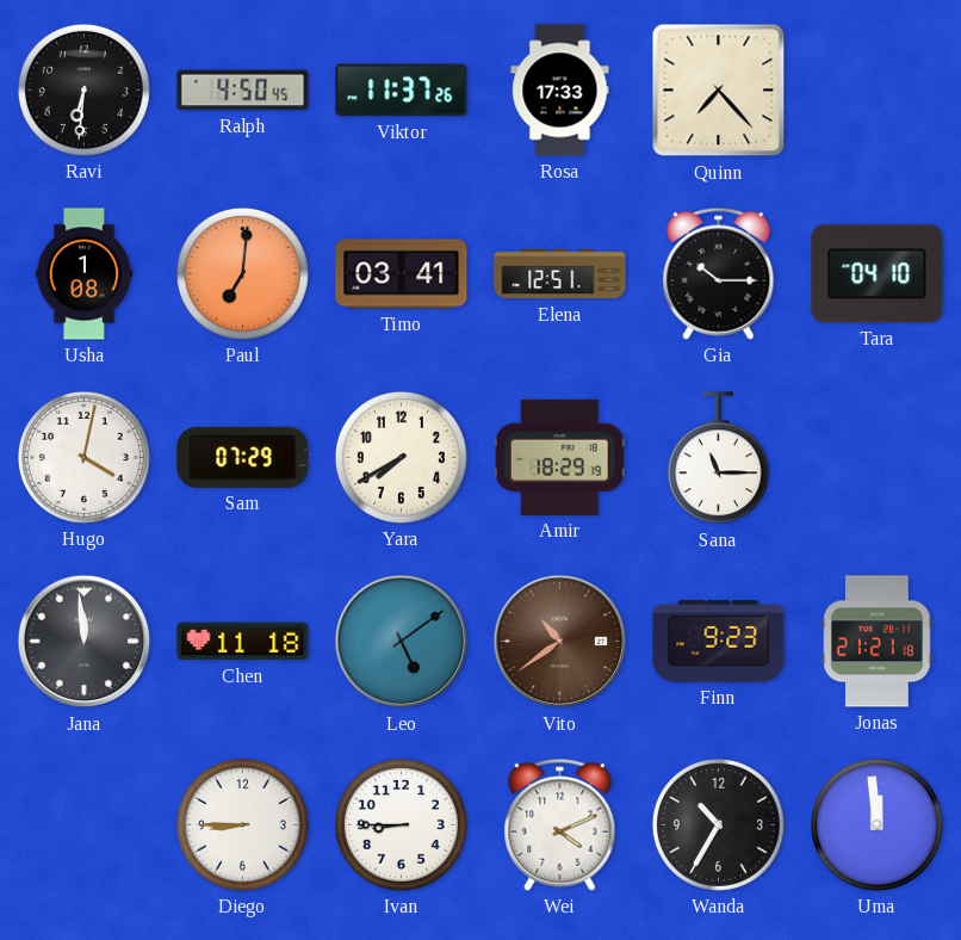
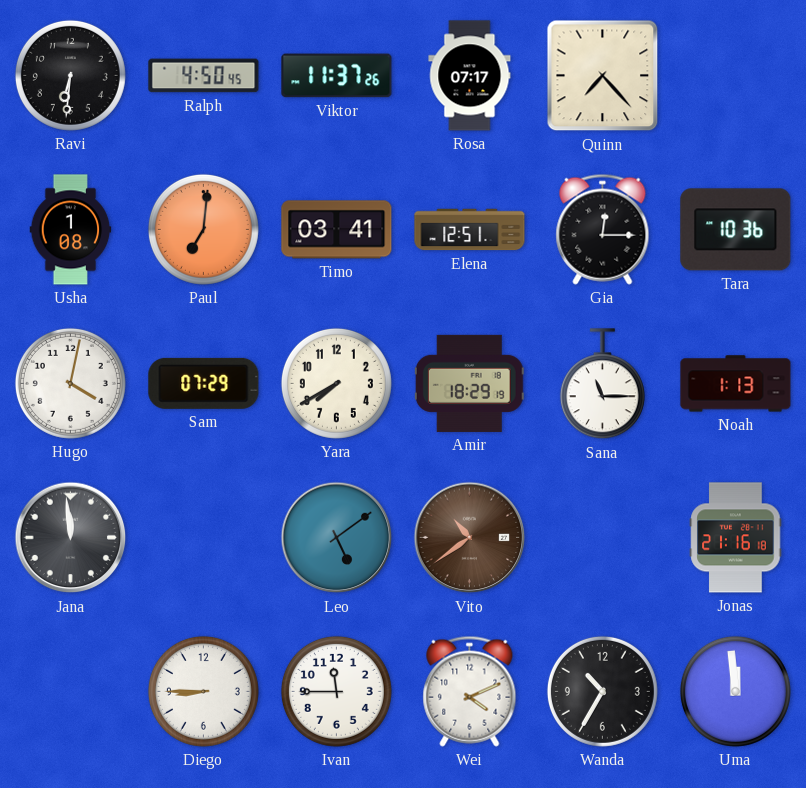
Rosa: 17:33 -> 07:17
Gia: 10:15 -> 12:15
Tara: 04:10 -> 10:36
Noah: none -> 1:13
Chen: 11:18 -> none
Finn: 9:23 -> none
Jonas: 21:21 -> 21:16
Ivan: 8:45 -> 11:45
